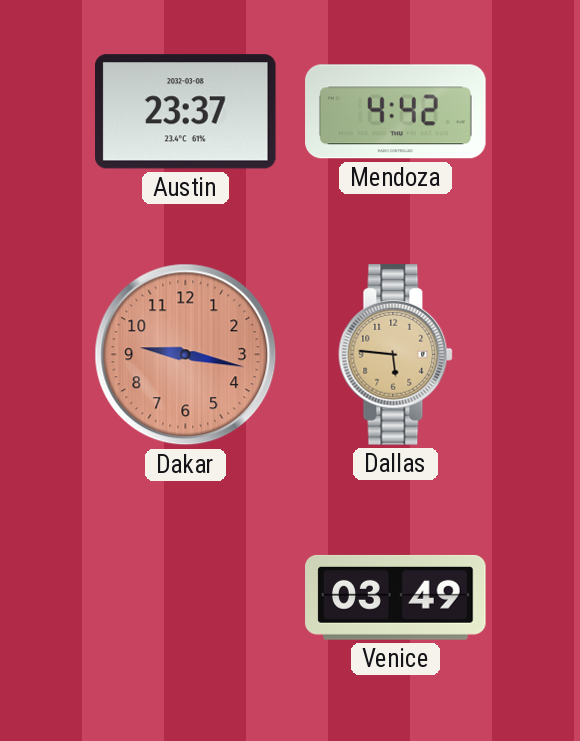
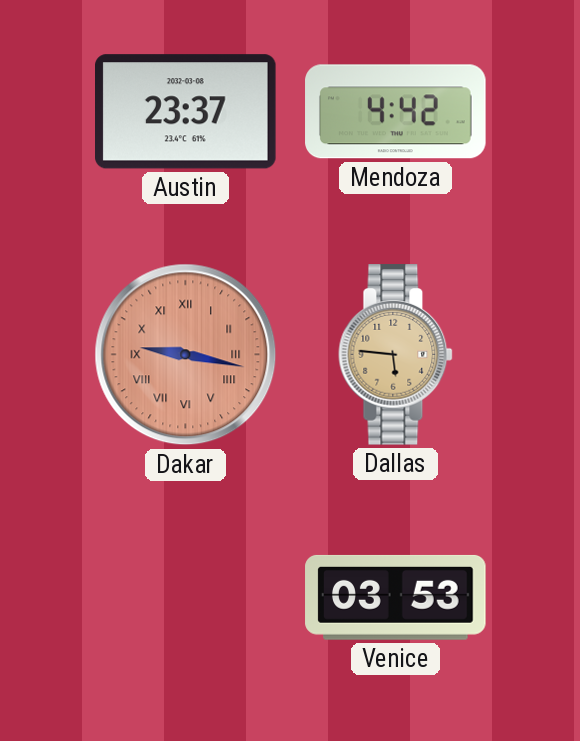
Dakar numerals: Arabic -> Roman
Venice: 03:49 -> 03:53
